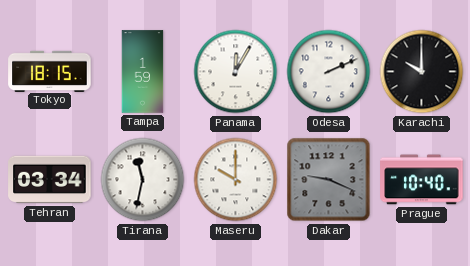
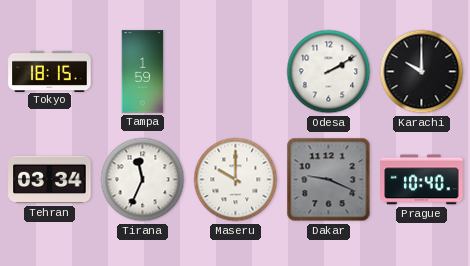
Panama: 12:05 -> none
Odesa: 2:11 -> 2:10
Tirana: 11:32 -> 11:34
